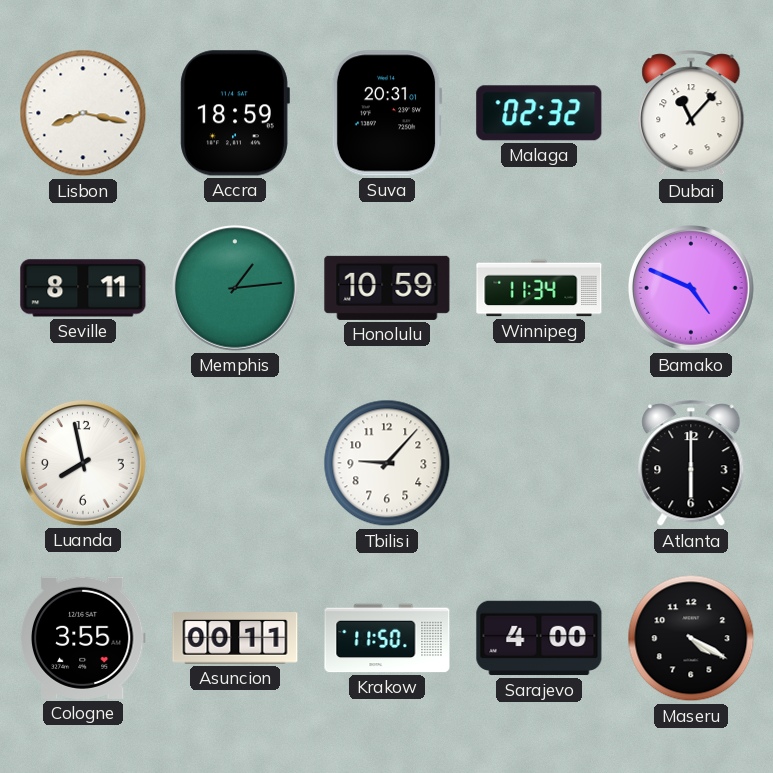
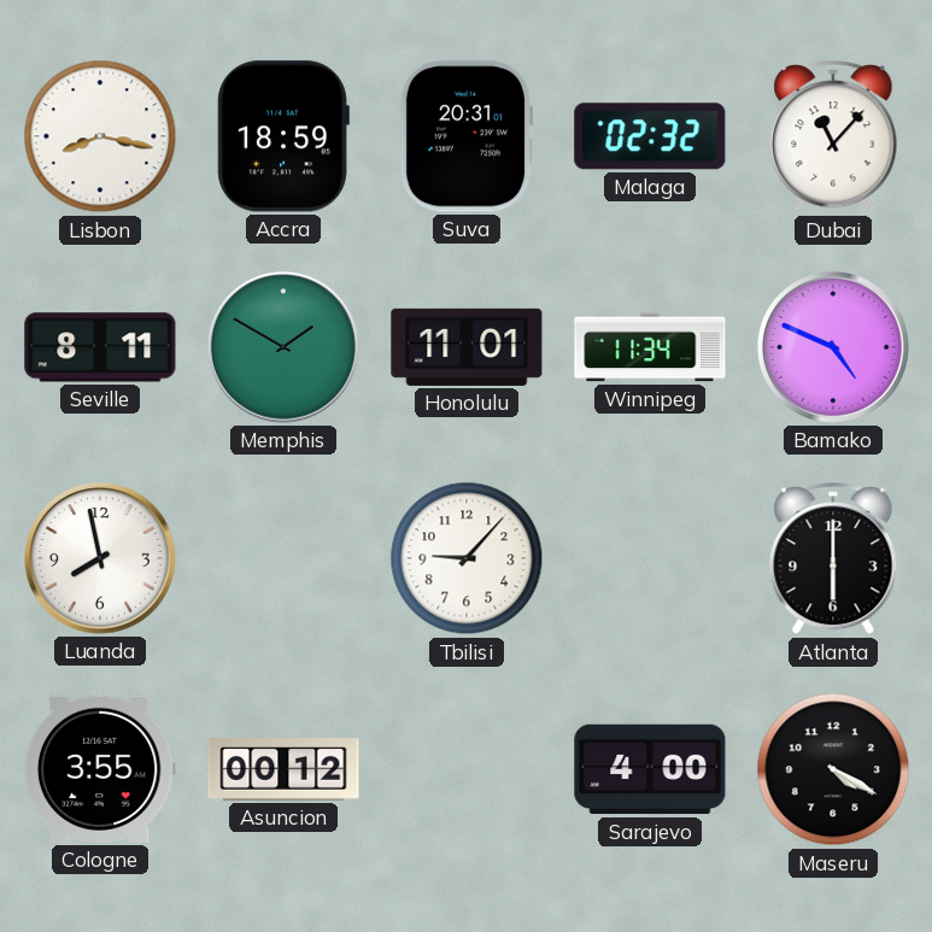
Memphis: 1:14 -> 1:50
Honolulu: 10:59 -> 11:01
Asuncion: 00:11 -> 00:12
Krakow: 11:50 -> none
